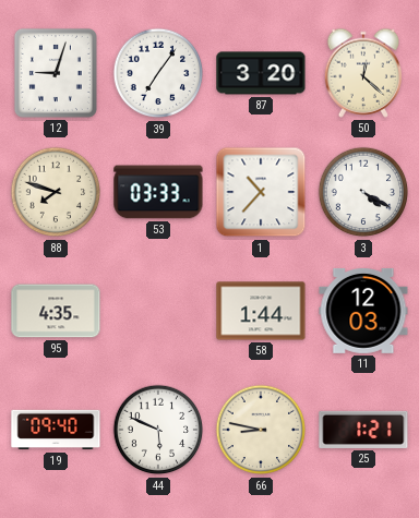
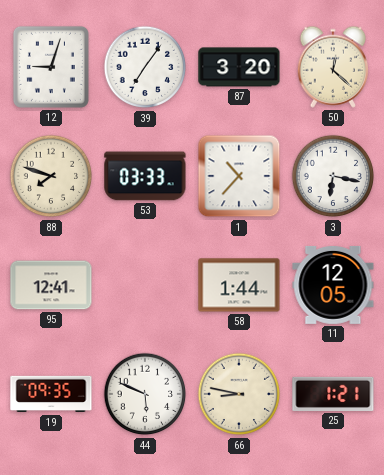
3: 4:20 -> 6:17
95: 4:35 -> 12:41
11: 12:03 -> 12:05
19: 09:40 -> 09:35
